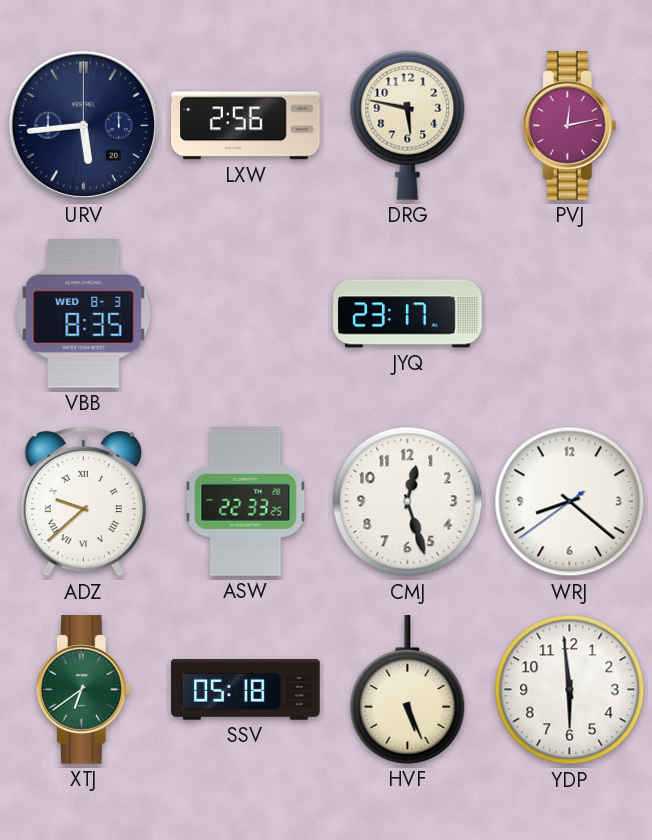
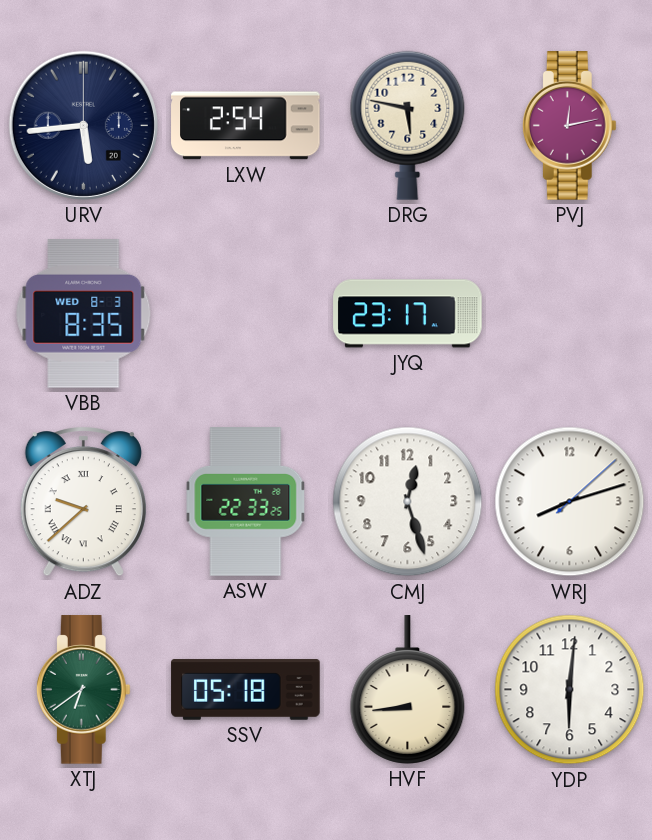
LXW: 2:56 -> 2:54
WRJ: 8:21 -> 8:12
HVF: 5:26 -> 8:44
YDP: 5:59 -> 6:01
